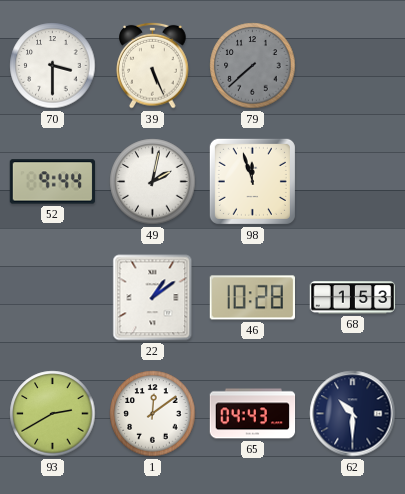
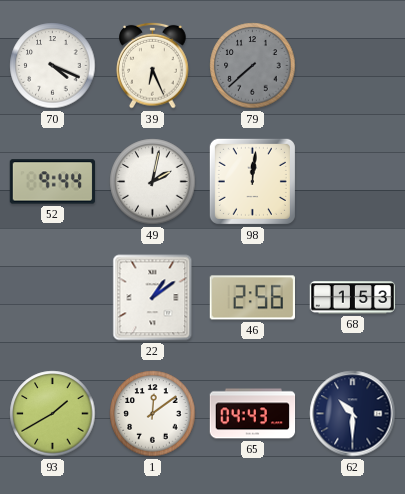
70: 3:30 -> 4:19
39: 5:26 -> 6:26
98: 11:57 -> 12:01
46: 10:28 -> 2:56
93: 2:40 -> 1:40
